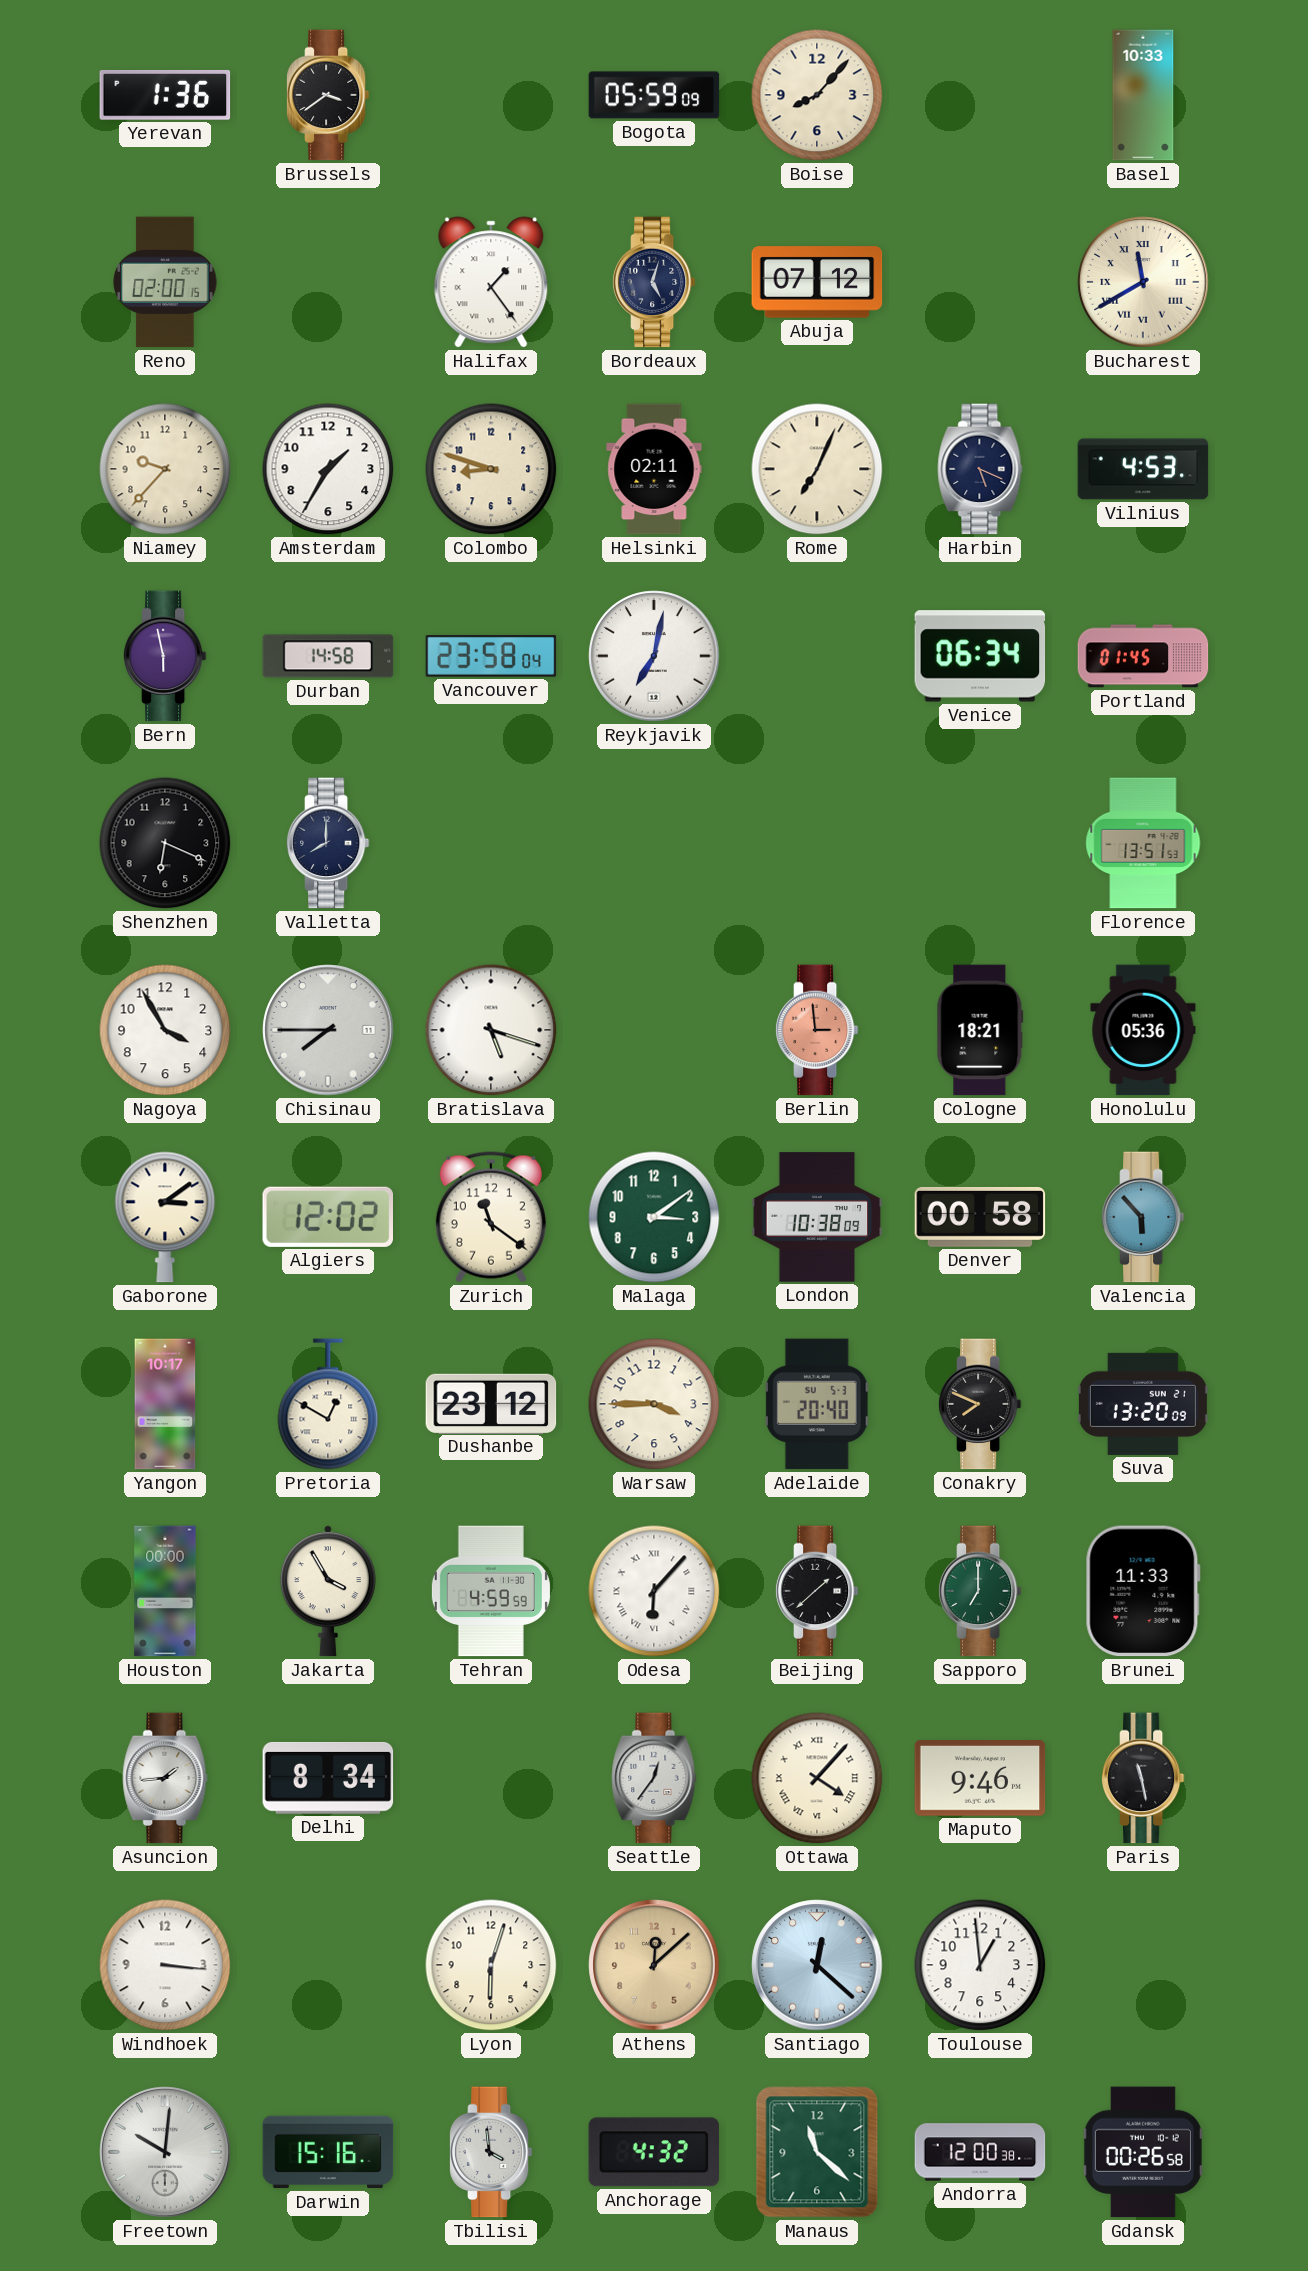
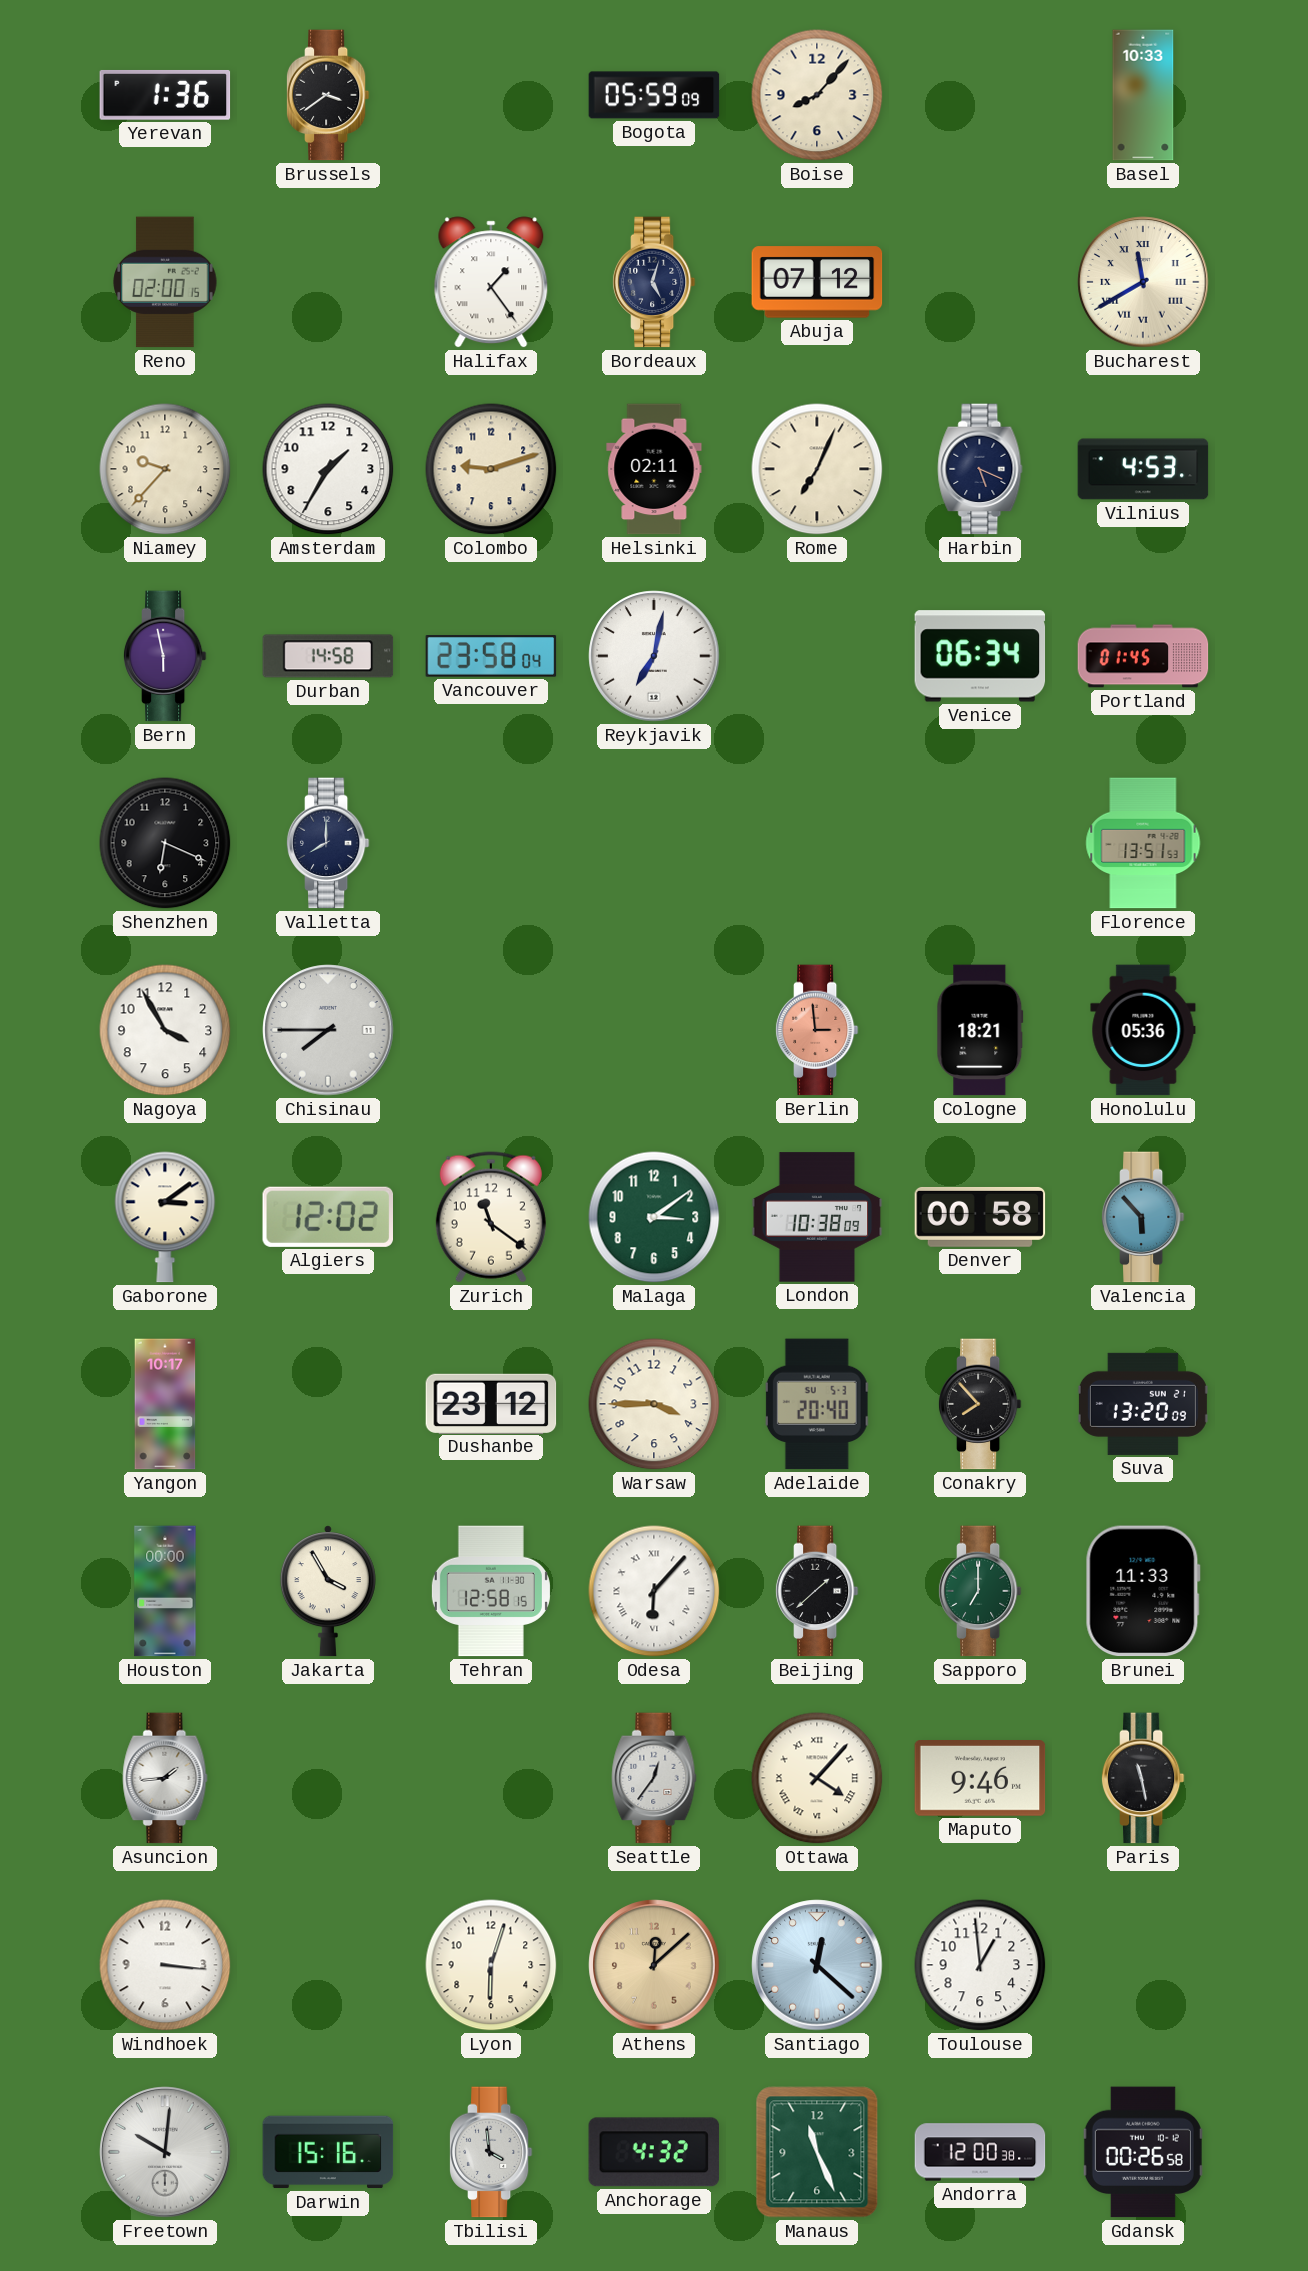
Colombo: 8:48 -> 9:12
Bratislava: 5:18 -> none
Pretoria: 12:50 -> none
Conakry: 7:49 -> 7:53
Tehran: 4:59 -> 12:58
Delhi: 8:34 -> none
Manaus: 11:22 -> 11:26
